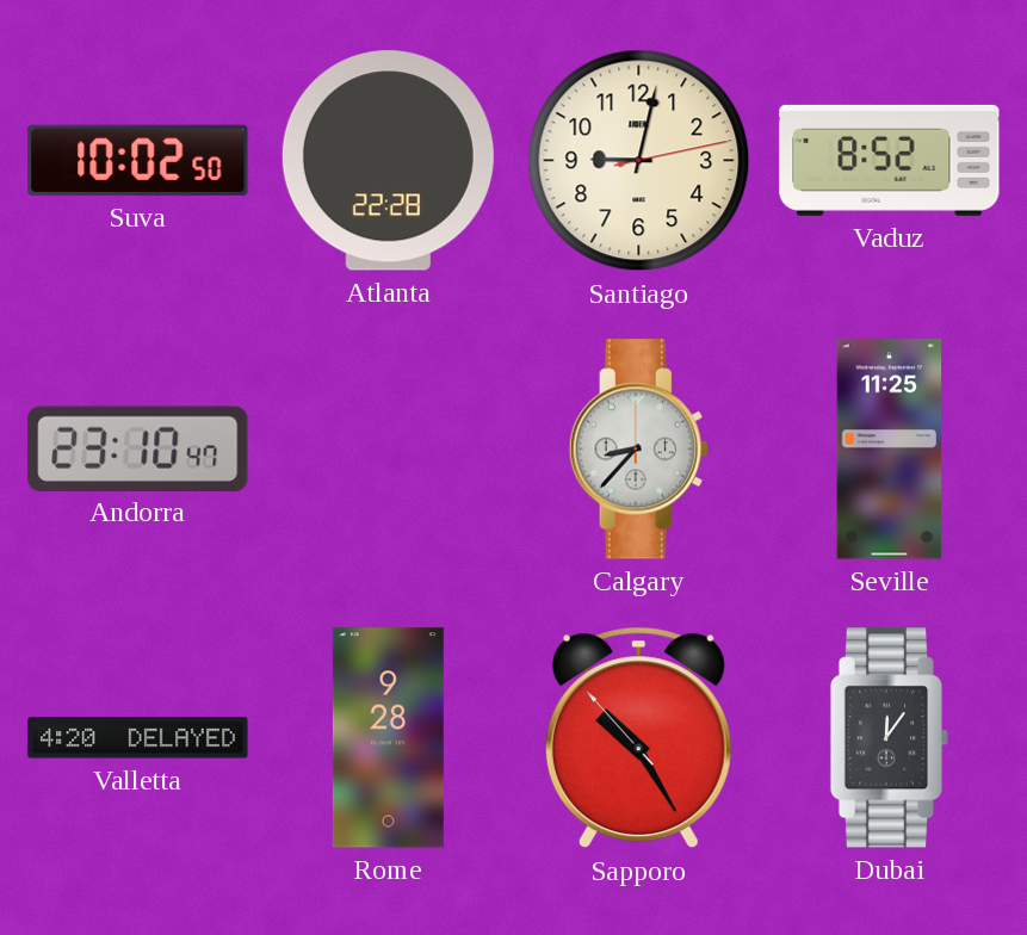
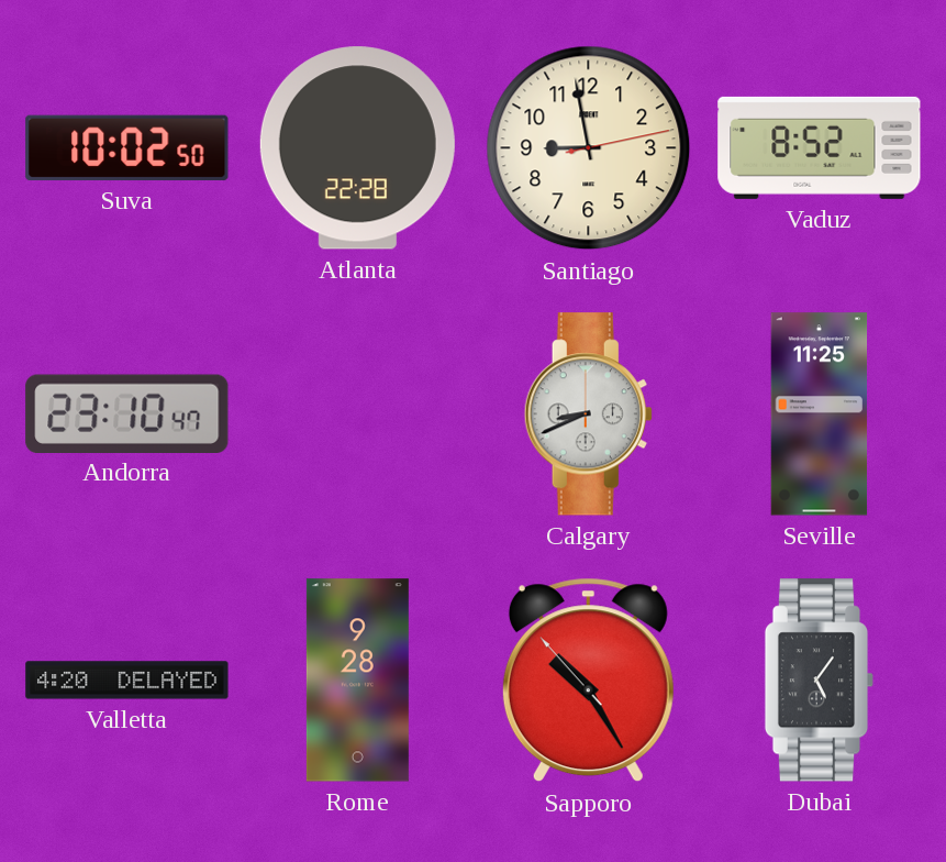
Santiago: 9:02 -> 8:58
Calgary: 8:37 -> 8:41
Dubai: 12:06 -> 5:06
